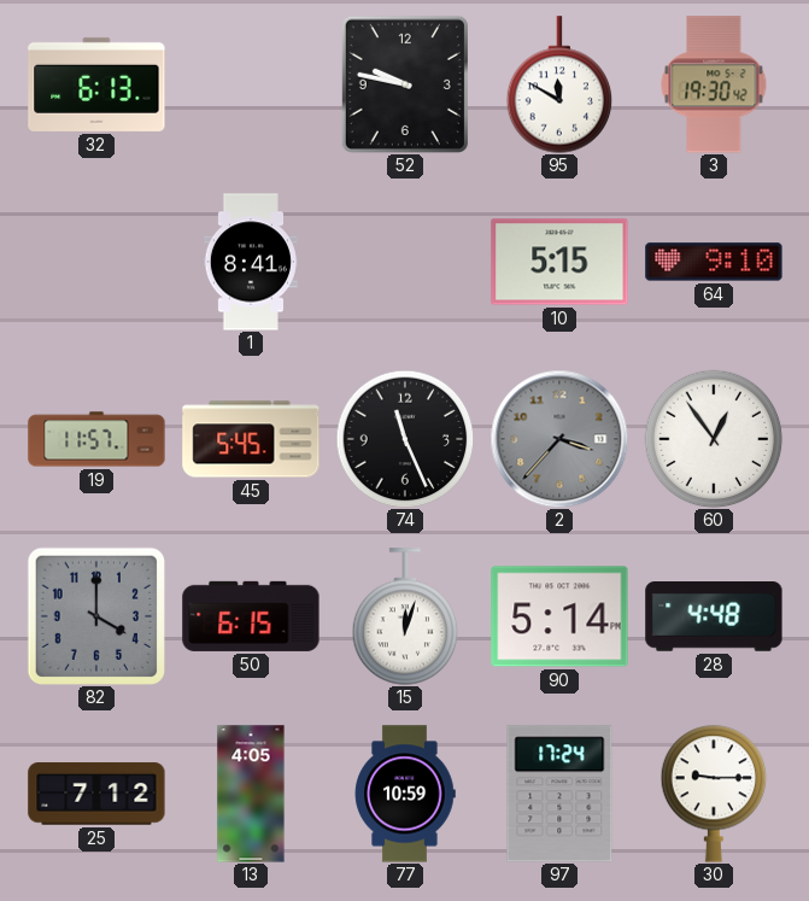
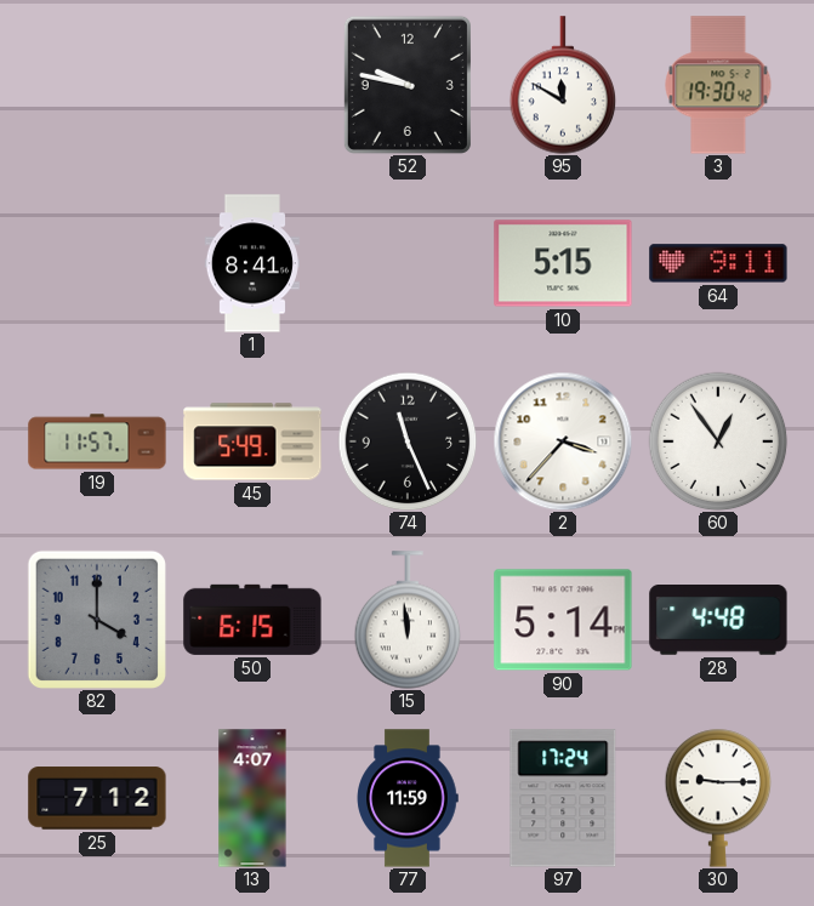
32: 6:13 -> none
64: 9:10 -> 9:11
45: 5:45 -> 5:49
2 dial: grey -> white
15: 12:03 -> 11:59
13: 4:05 -> 4:07
77: 10:59 -> 11:59
